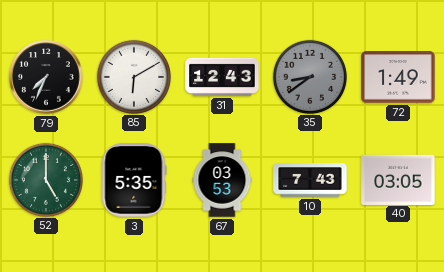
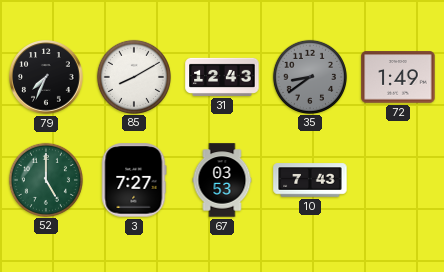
85: 6:10 -> 8:10
3: 5:35 -> 7:27
40: 03:05 -> none
